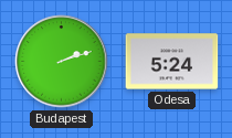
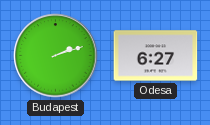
Odesa: 5:24 -> 6:27
